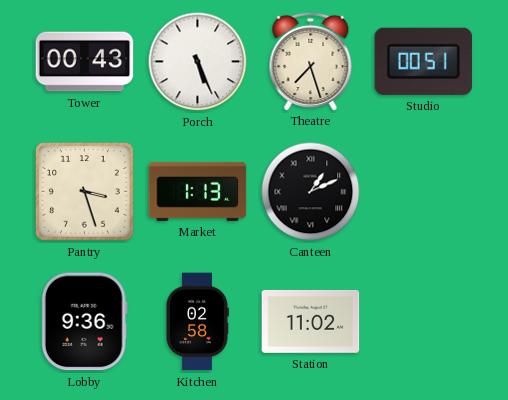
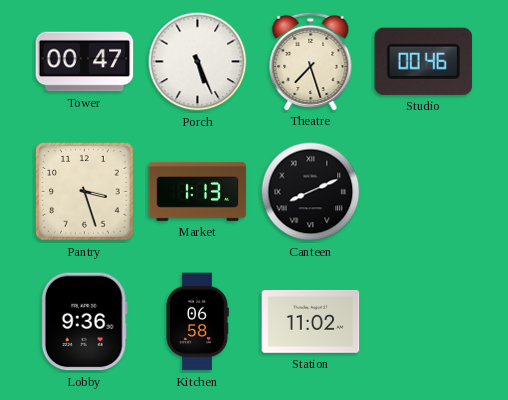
Tower: 00:43 -> 00:47
Studio: 00:51 -> 00:46
Canteen: 1:11 -> 8:11
Kitchen: 02:58 -> 06:58
